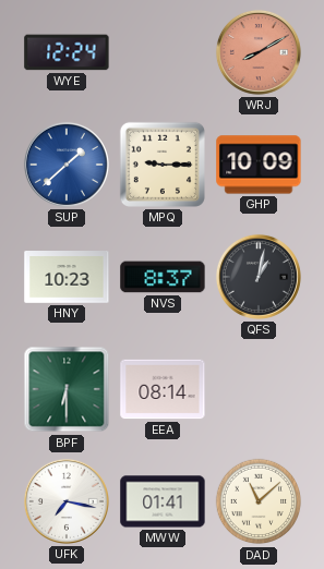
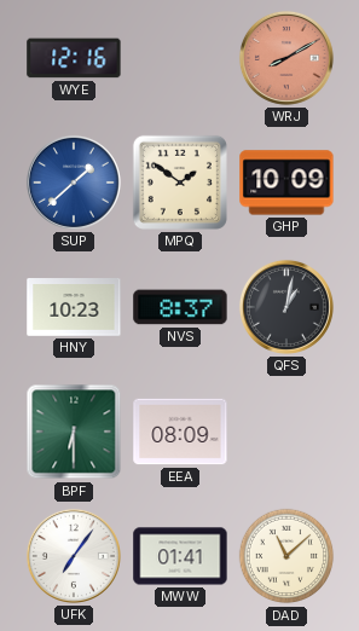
WYE: 12:24 -> 12:16
MPQ: 9:15 -> 1:51
EEA: 08:14 -> 08:09
UFK: 7:17 -> 7:06
